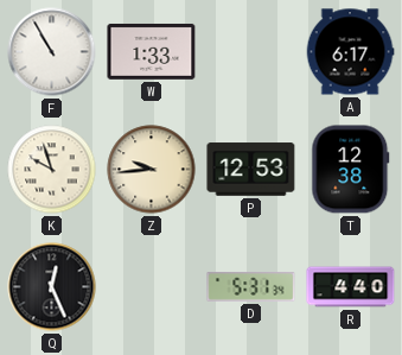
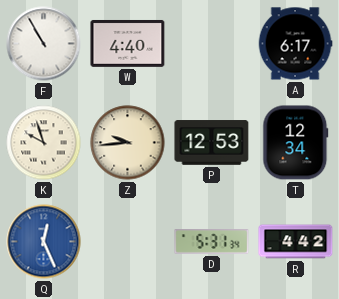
W: 1:33 -> 4:40
T: 12:38 -> 12:34
Q dial: black -> blue
R: 4:40 -> 4:42
